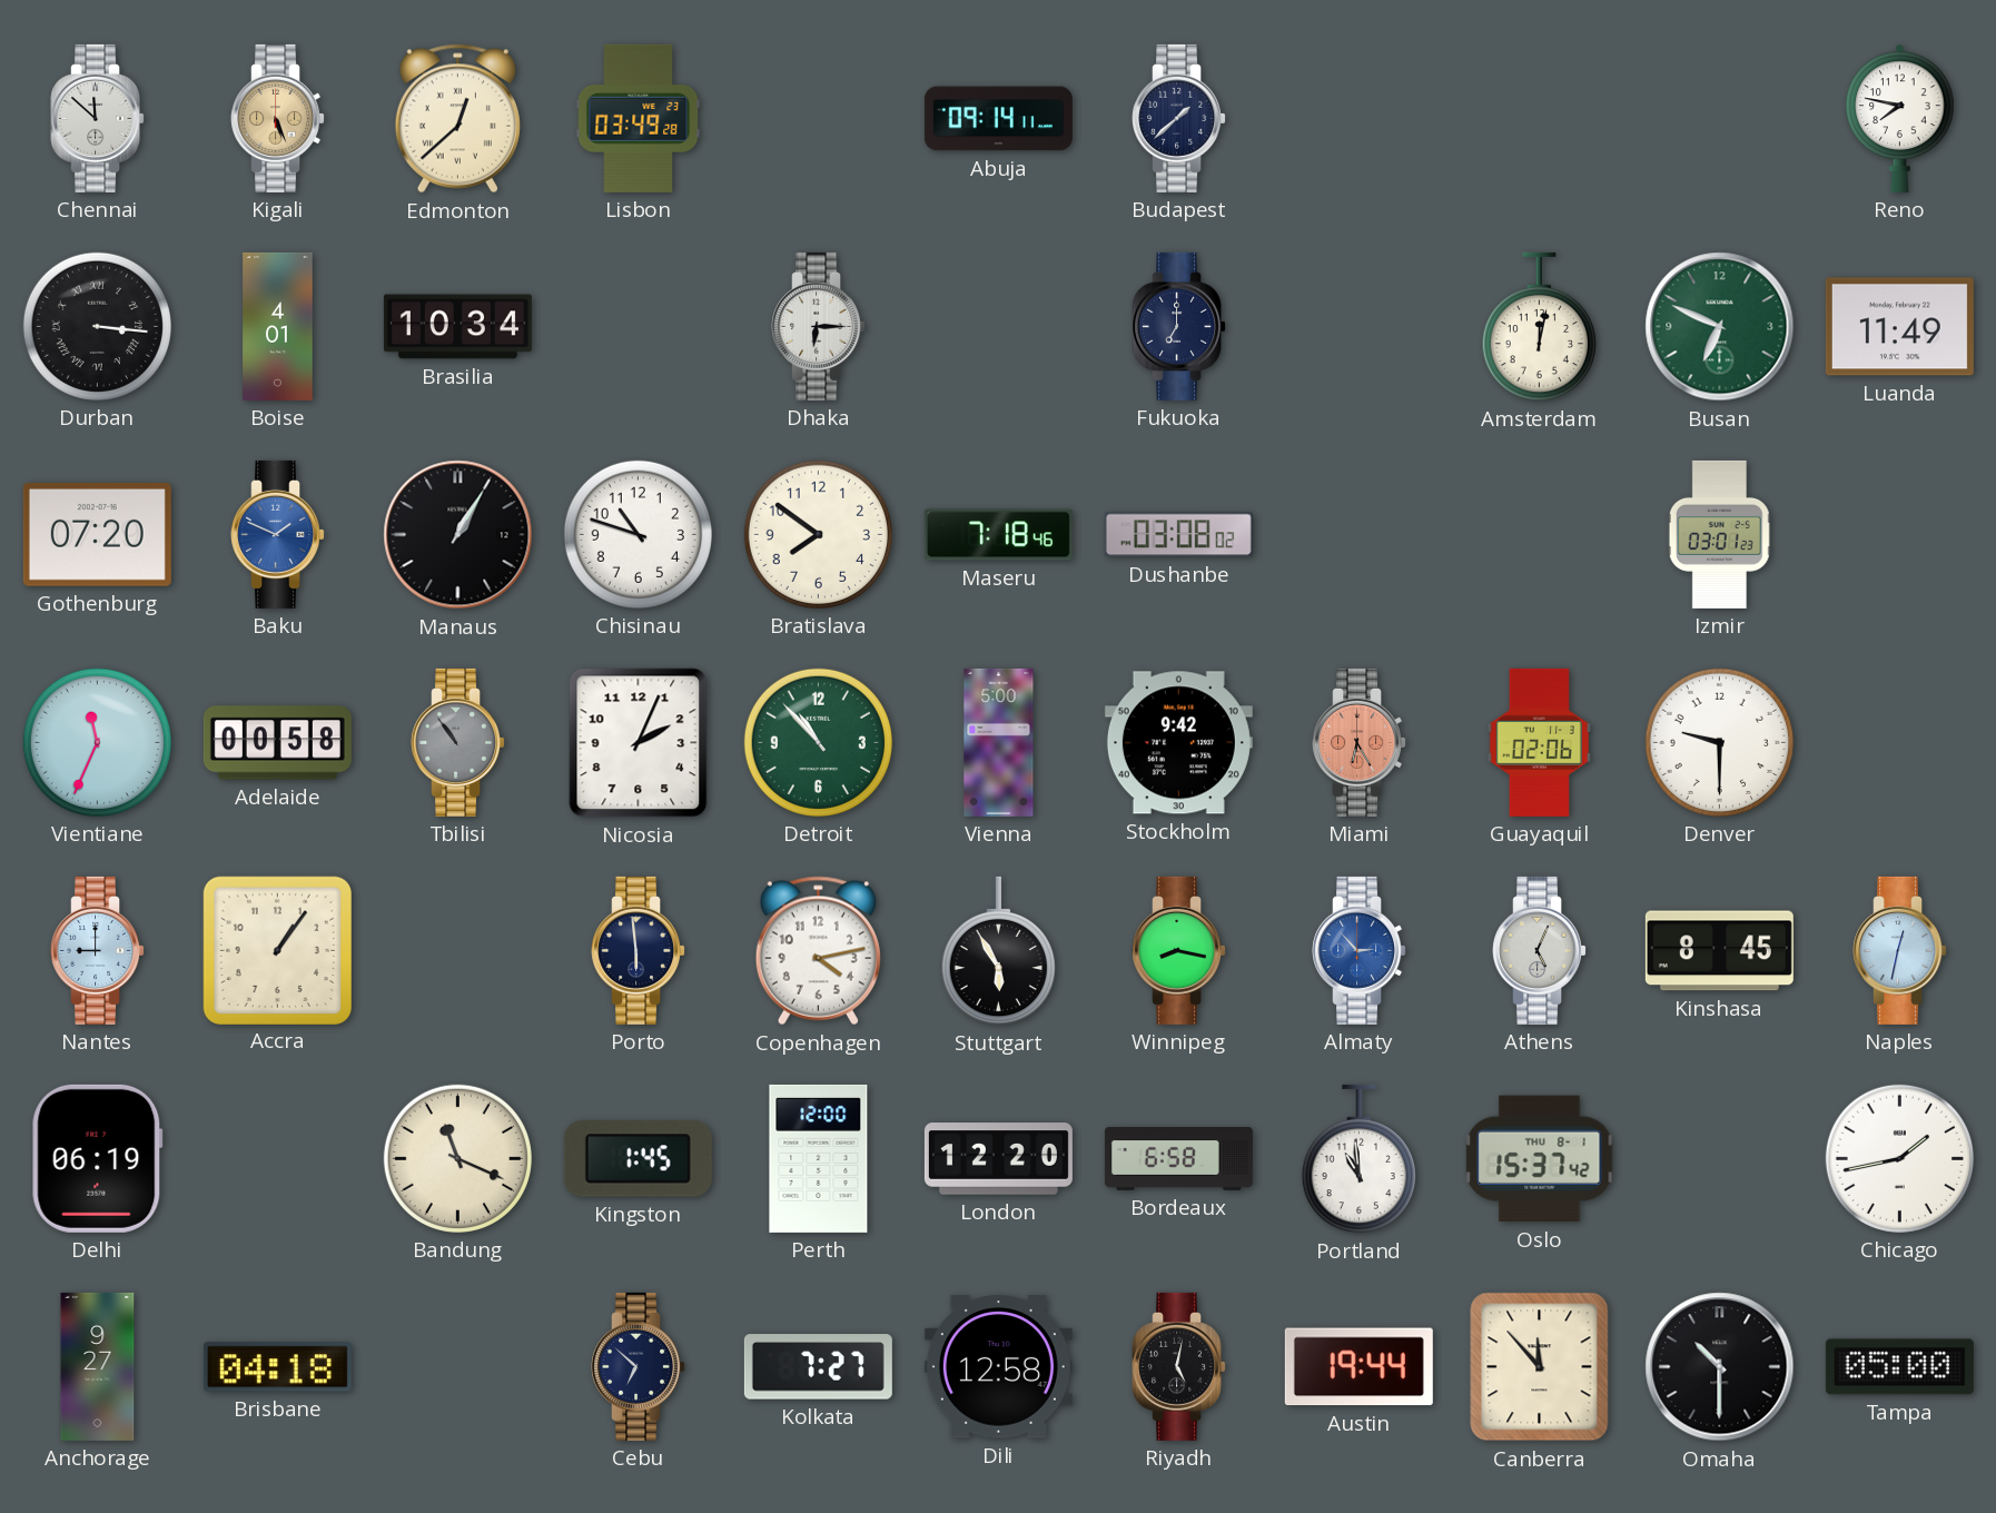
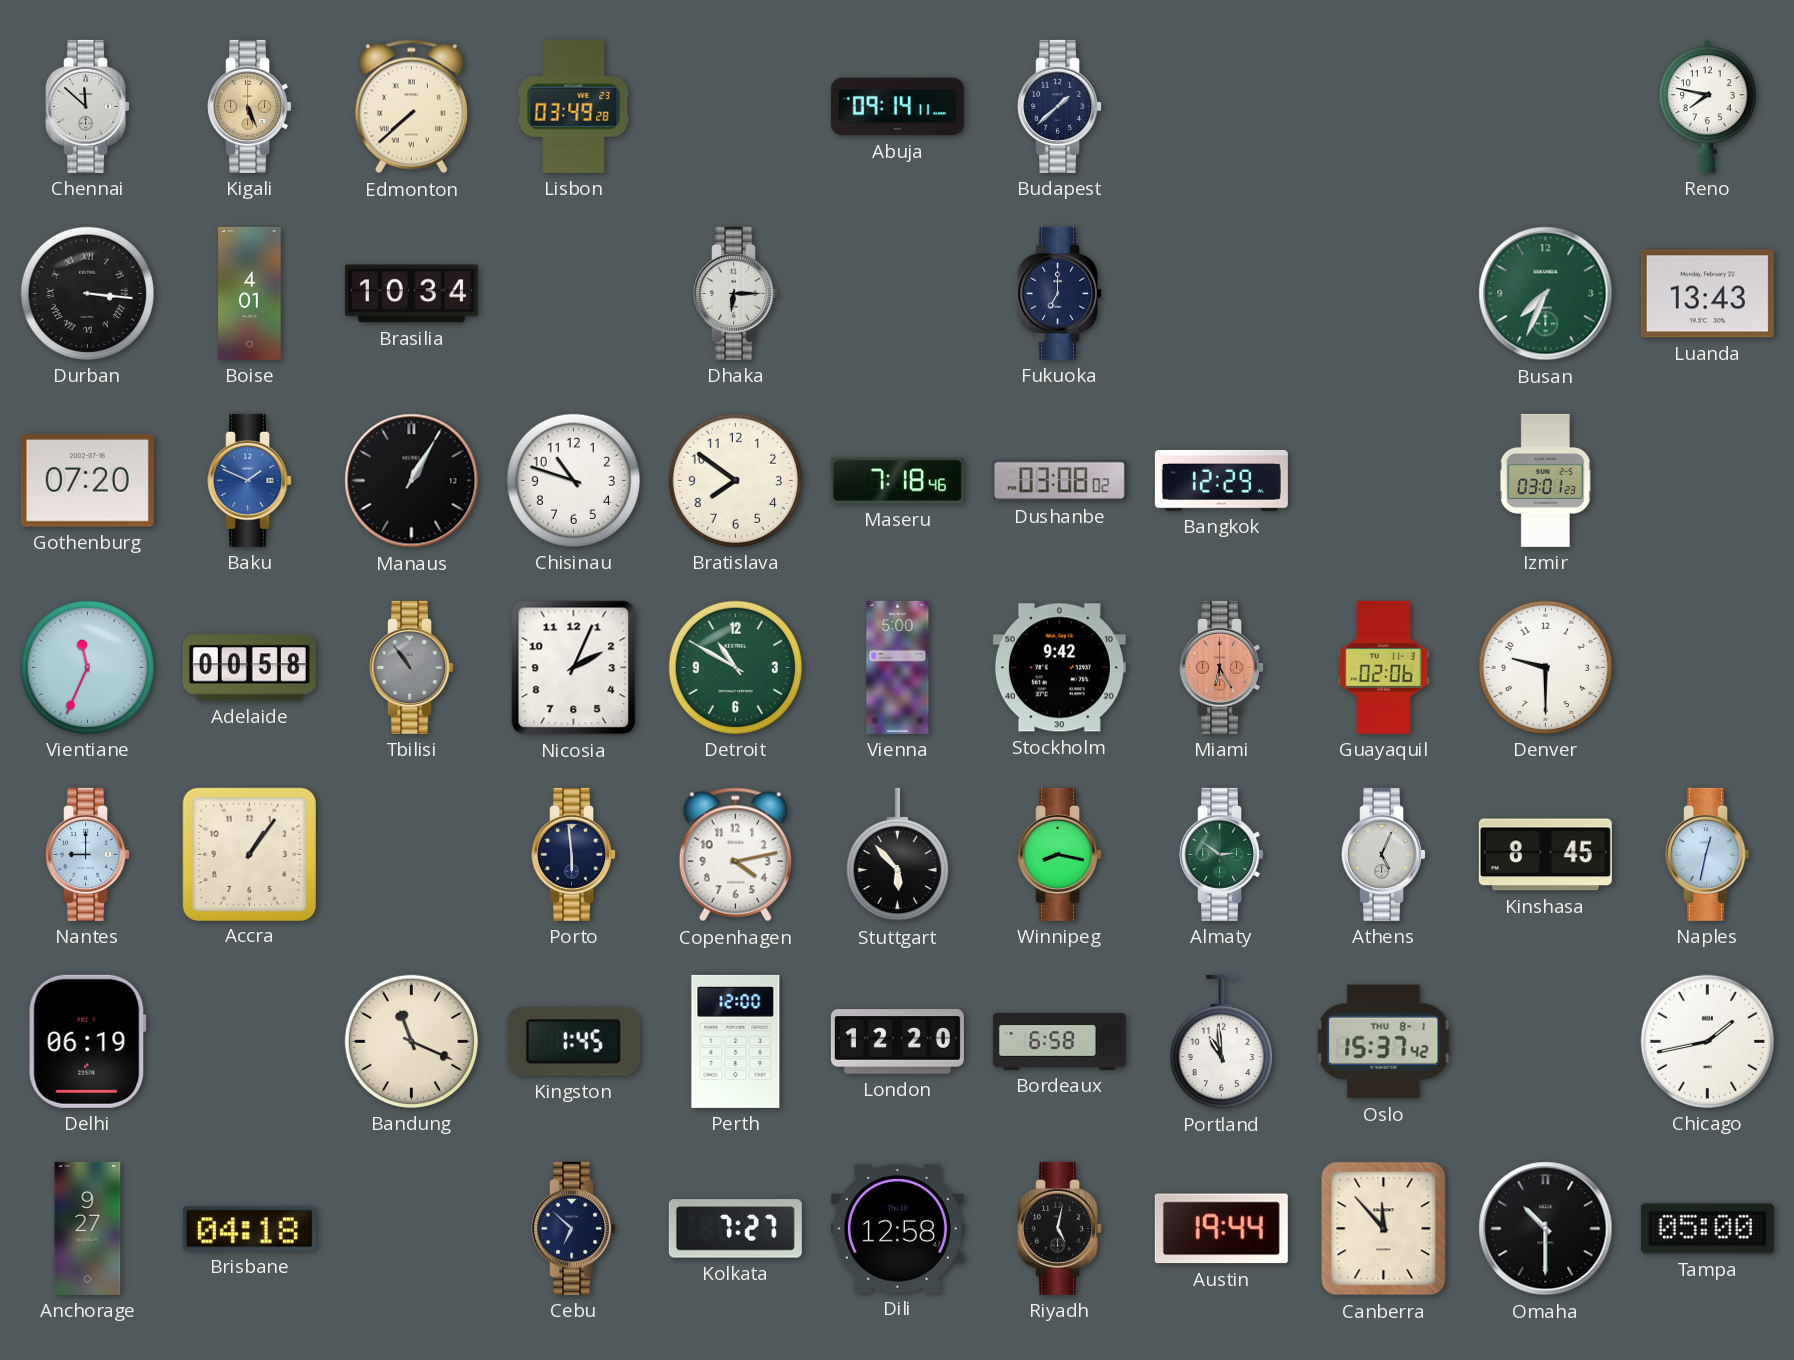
Edmonton: 12:38 -> 7:38
Amsterdam: 12:02 -> none
Busan: 6:49 -> 7:34
Luanda: 11:49 -> 13:43
Bangkok: none -> 12:29
Detroit: 10:53 -> 10:50
Stuttgart: 5:55 -> 5:53
Almaty: 2:53 -> 2:51
Almaty dial: blue -> green
